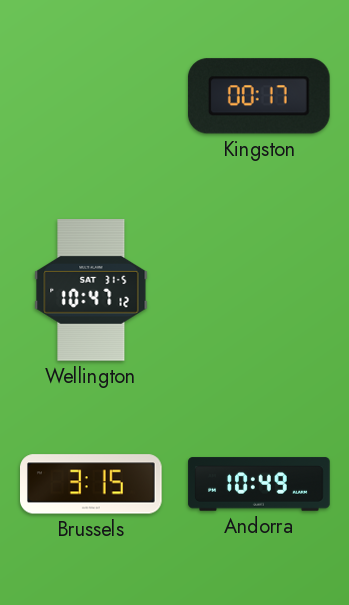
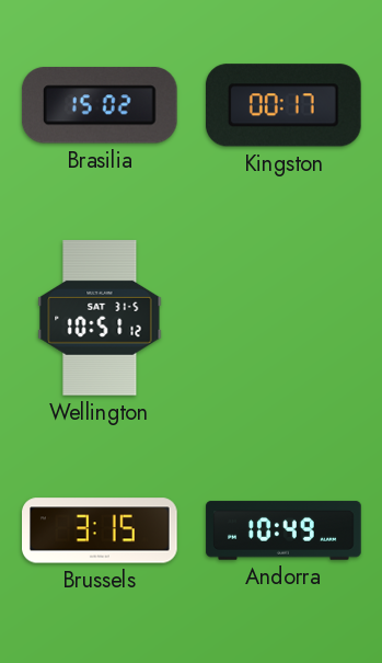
Brasilia: none -> 15:02
Wellington: 10:47 -> 10:51
